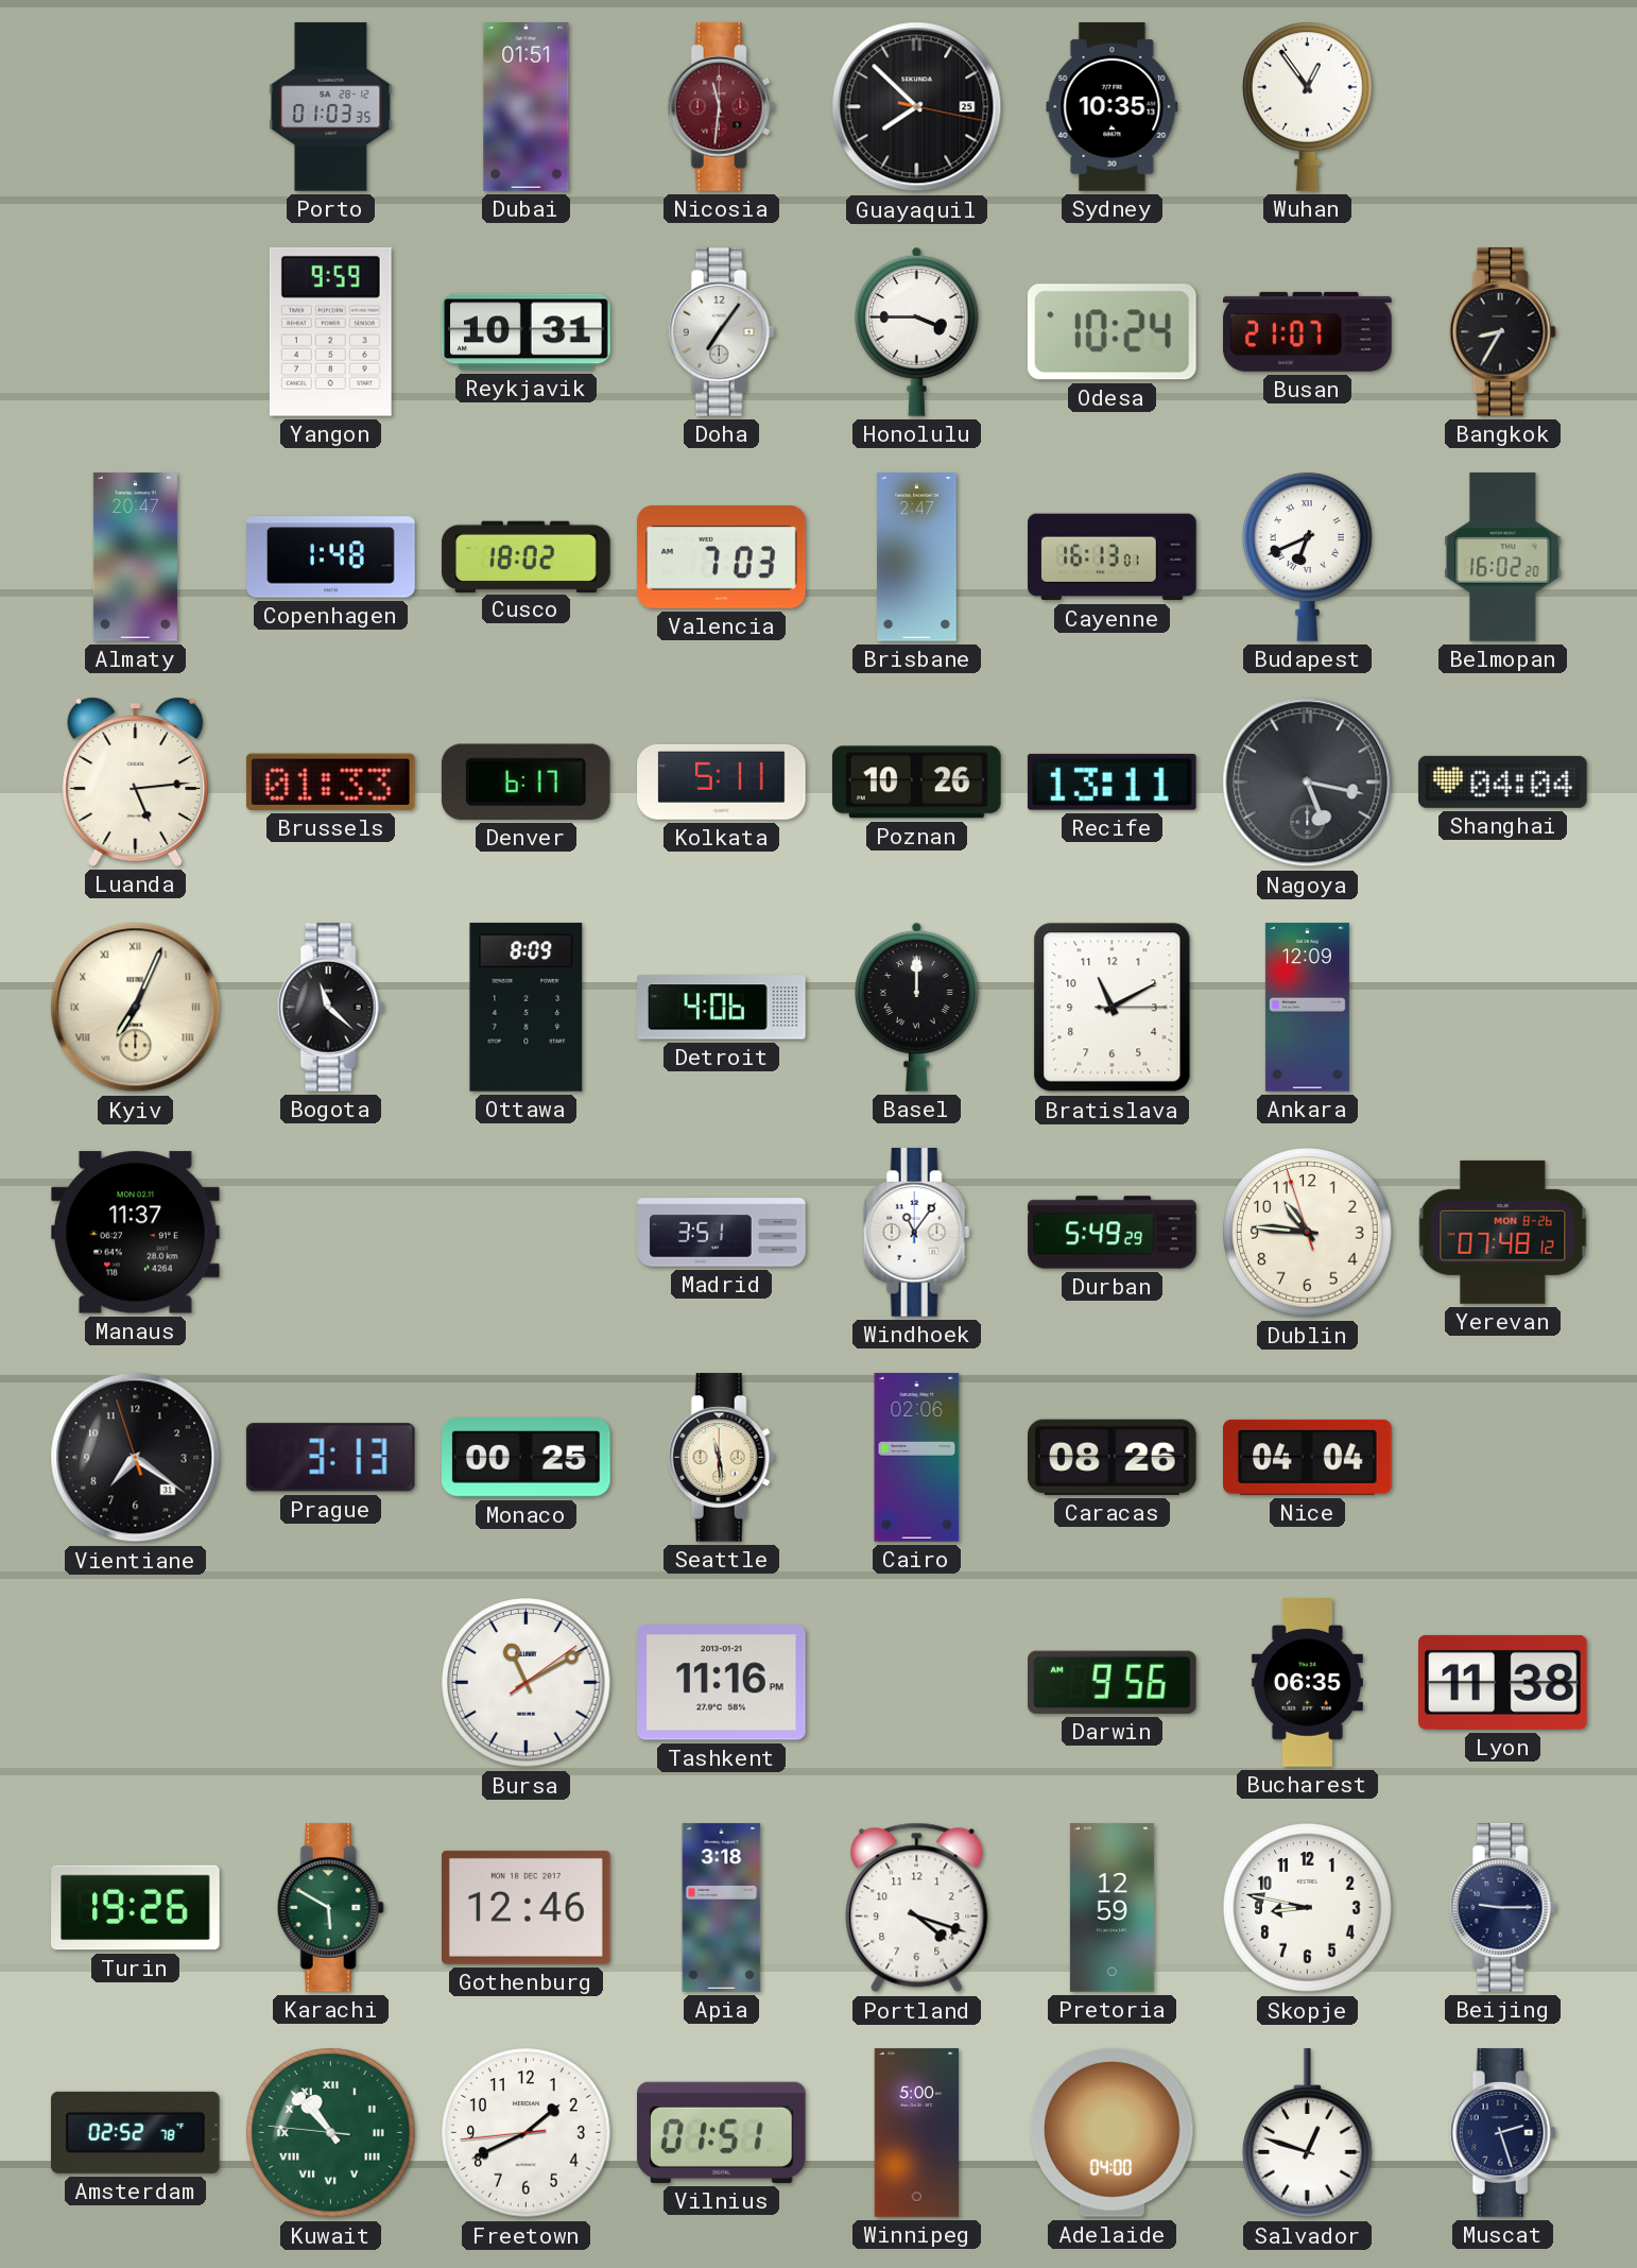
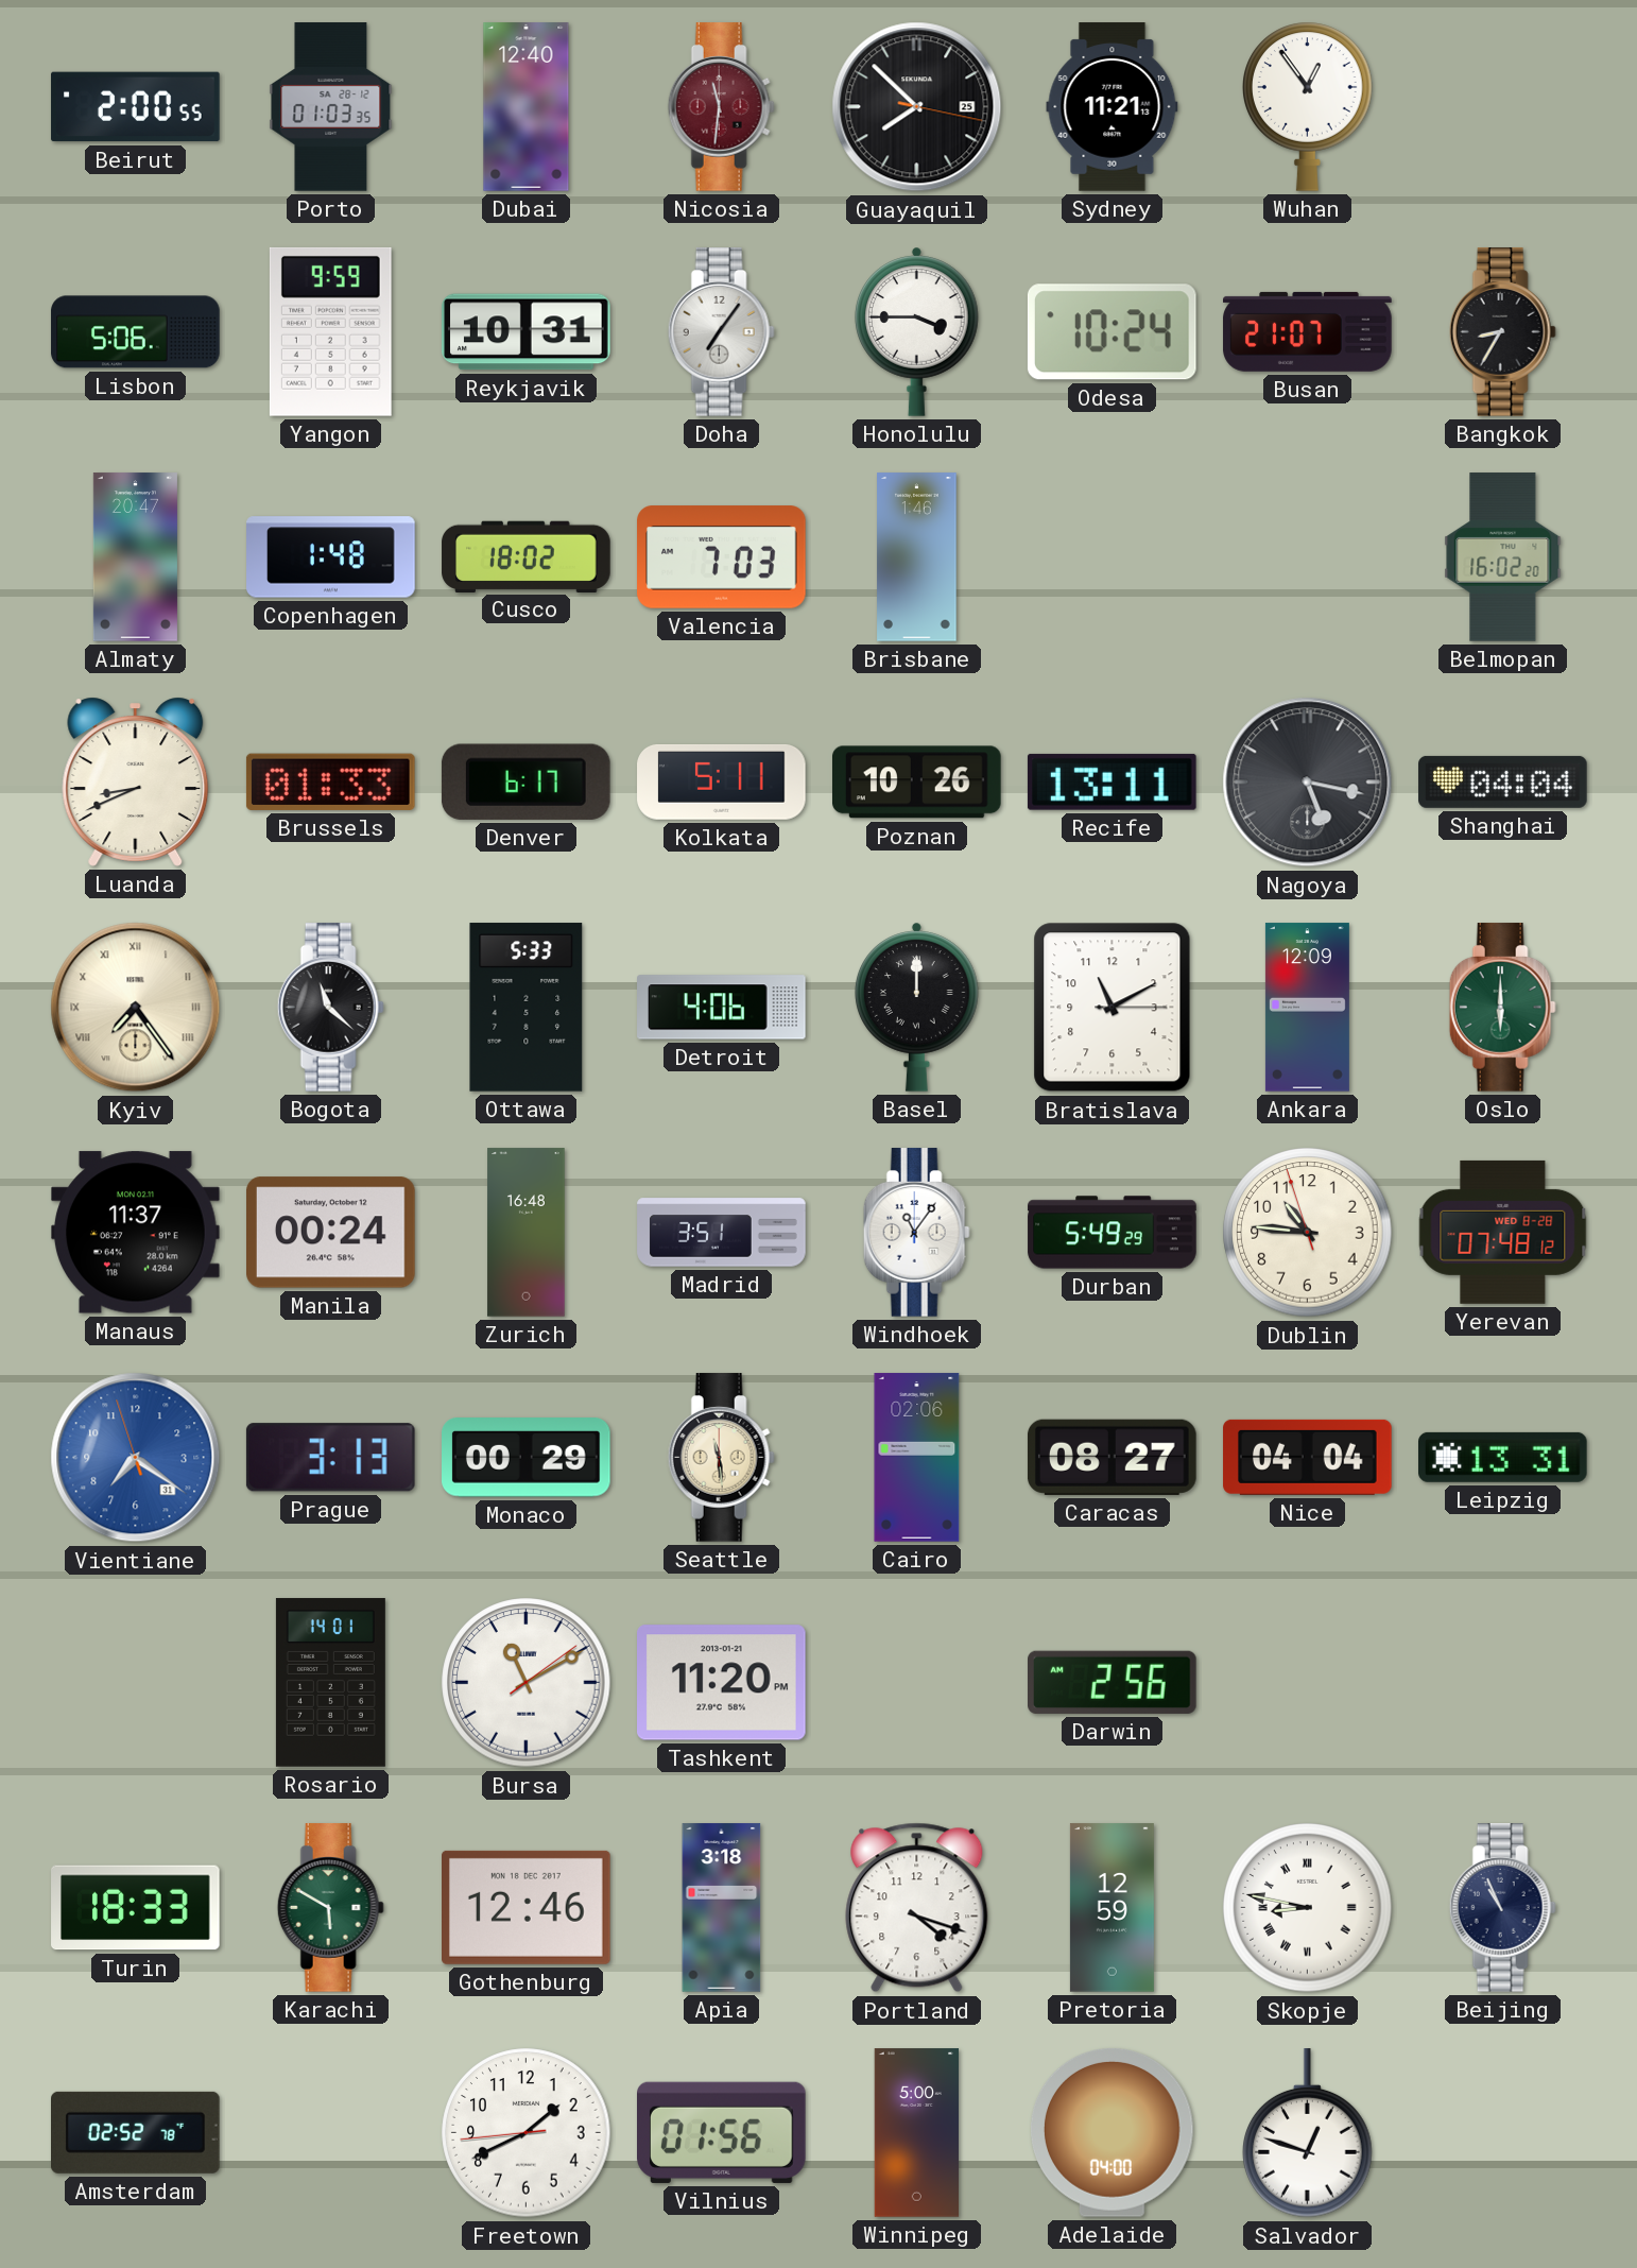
Beirut: none -> 2:00
Dubai: 01:51 -> 12:40
Sydney: 10:35 -> 11:21
Lisbon: none -> 5:06
Brisbane: 2:47 -> 1:46
Cayenne: 16:13 -> none
Budapest: 6:41 -> none
Luanda: 5:14 -> 8:41
Kyiv: 7:04 -> 7:24
Ottawa: 8:09 -> 5:33
Oslo: none -> 6:00
Manila: none -> 00:24
Zurich: none -> 16:48
Yerevan date: MON 8-26 -> WED 8-28
Vientiane dial: black -> blue
Monaco: 00:25 -> 00:29
Caracas: 08:26 -> 08:27
Leipzig: none -> 13:31
Rosario: none -> 14:01
Tashkent: 11:16 -> 11:20
Darwin: 9:56 -> 2:56
Bucharest: 06:35 -> none
Lyon: 11:38 -> none
Turin: 19:26 -> 18:33
Skopje numerals: Arabic -> Roman
Beijing: 9:15 -> 10:56
Kuwait: 10:52 -> none
Vilnius: 01:51 -> 01:56
Muscat: 2:27 -> none
